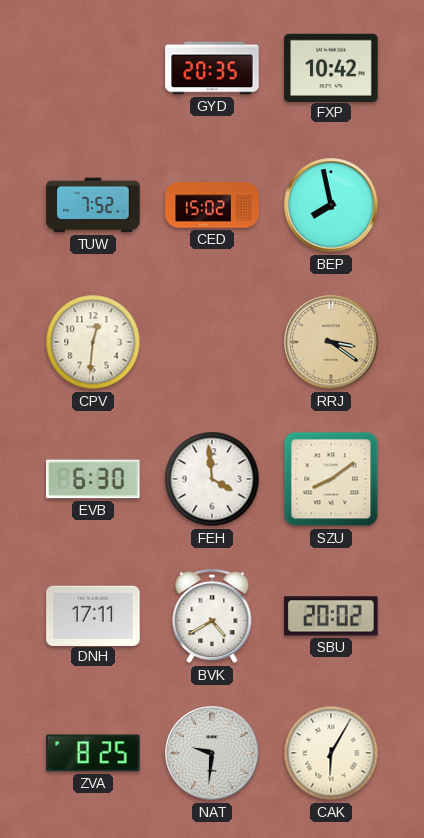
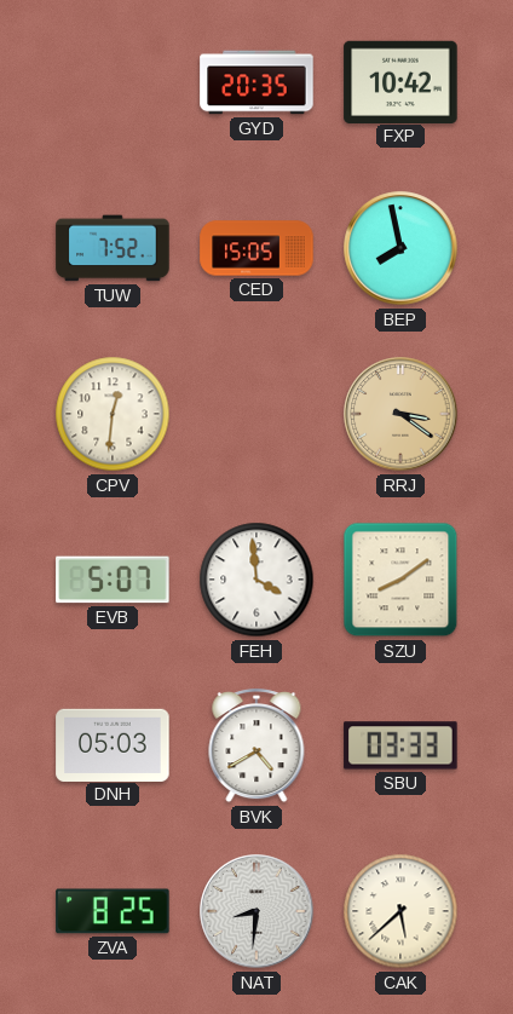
CED: 15:02 -> 15:05
EVB: 6:30 -> 5:07
DNH: 17:11 -> 05:03
SBU: 20:02 -> 03:33
NAT: 9:31 -> 8:31
CAK: 6:05 -> 5:38
